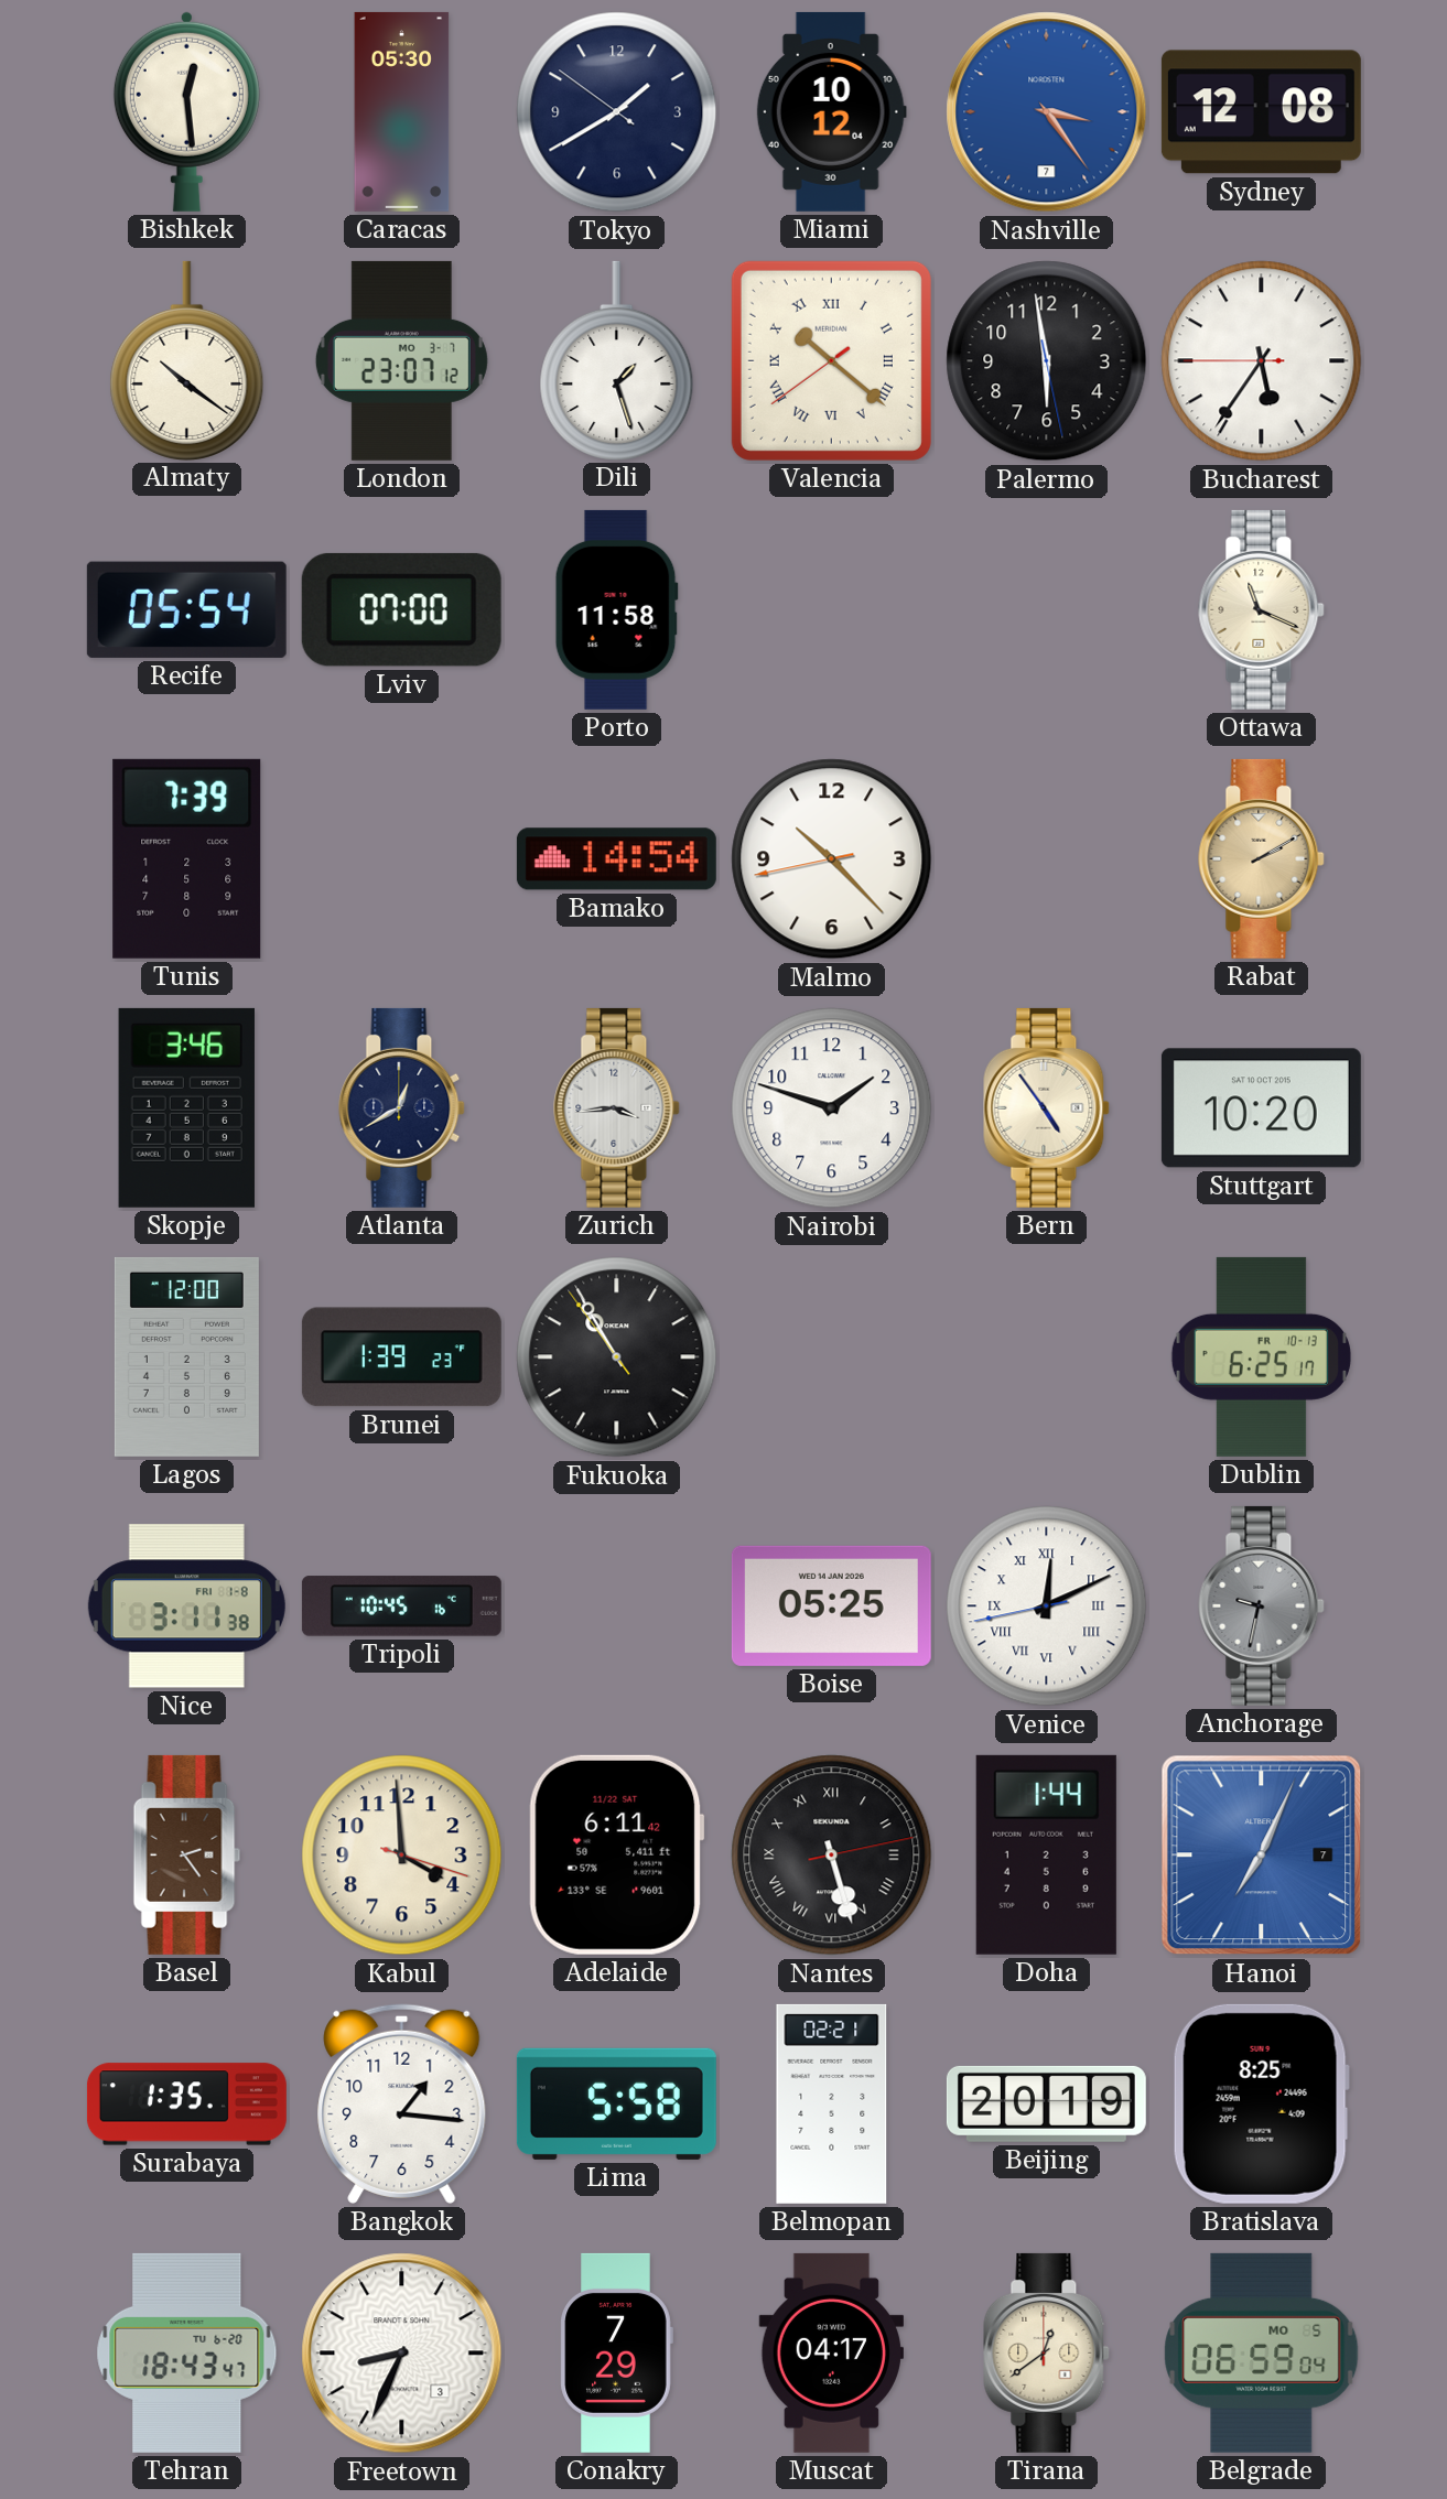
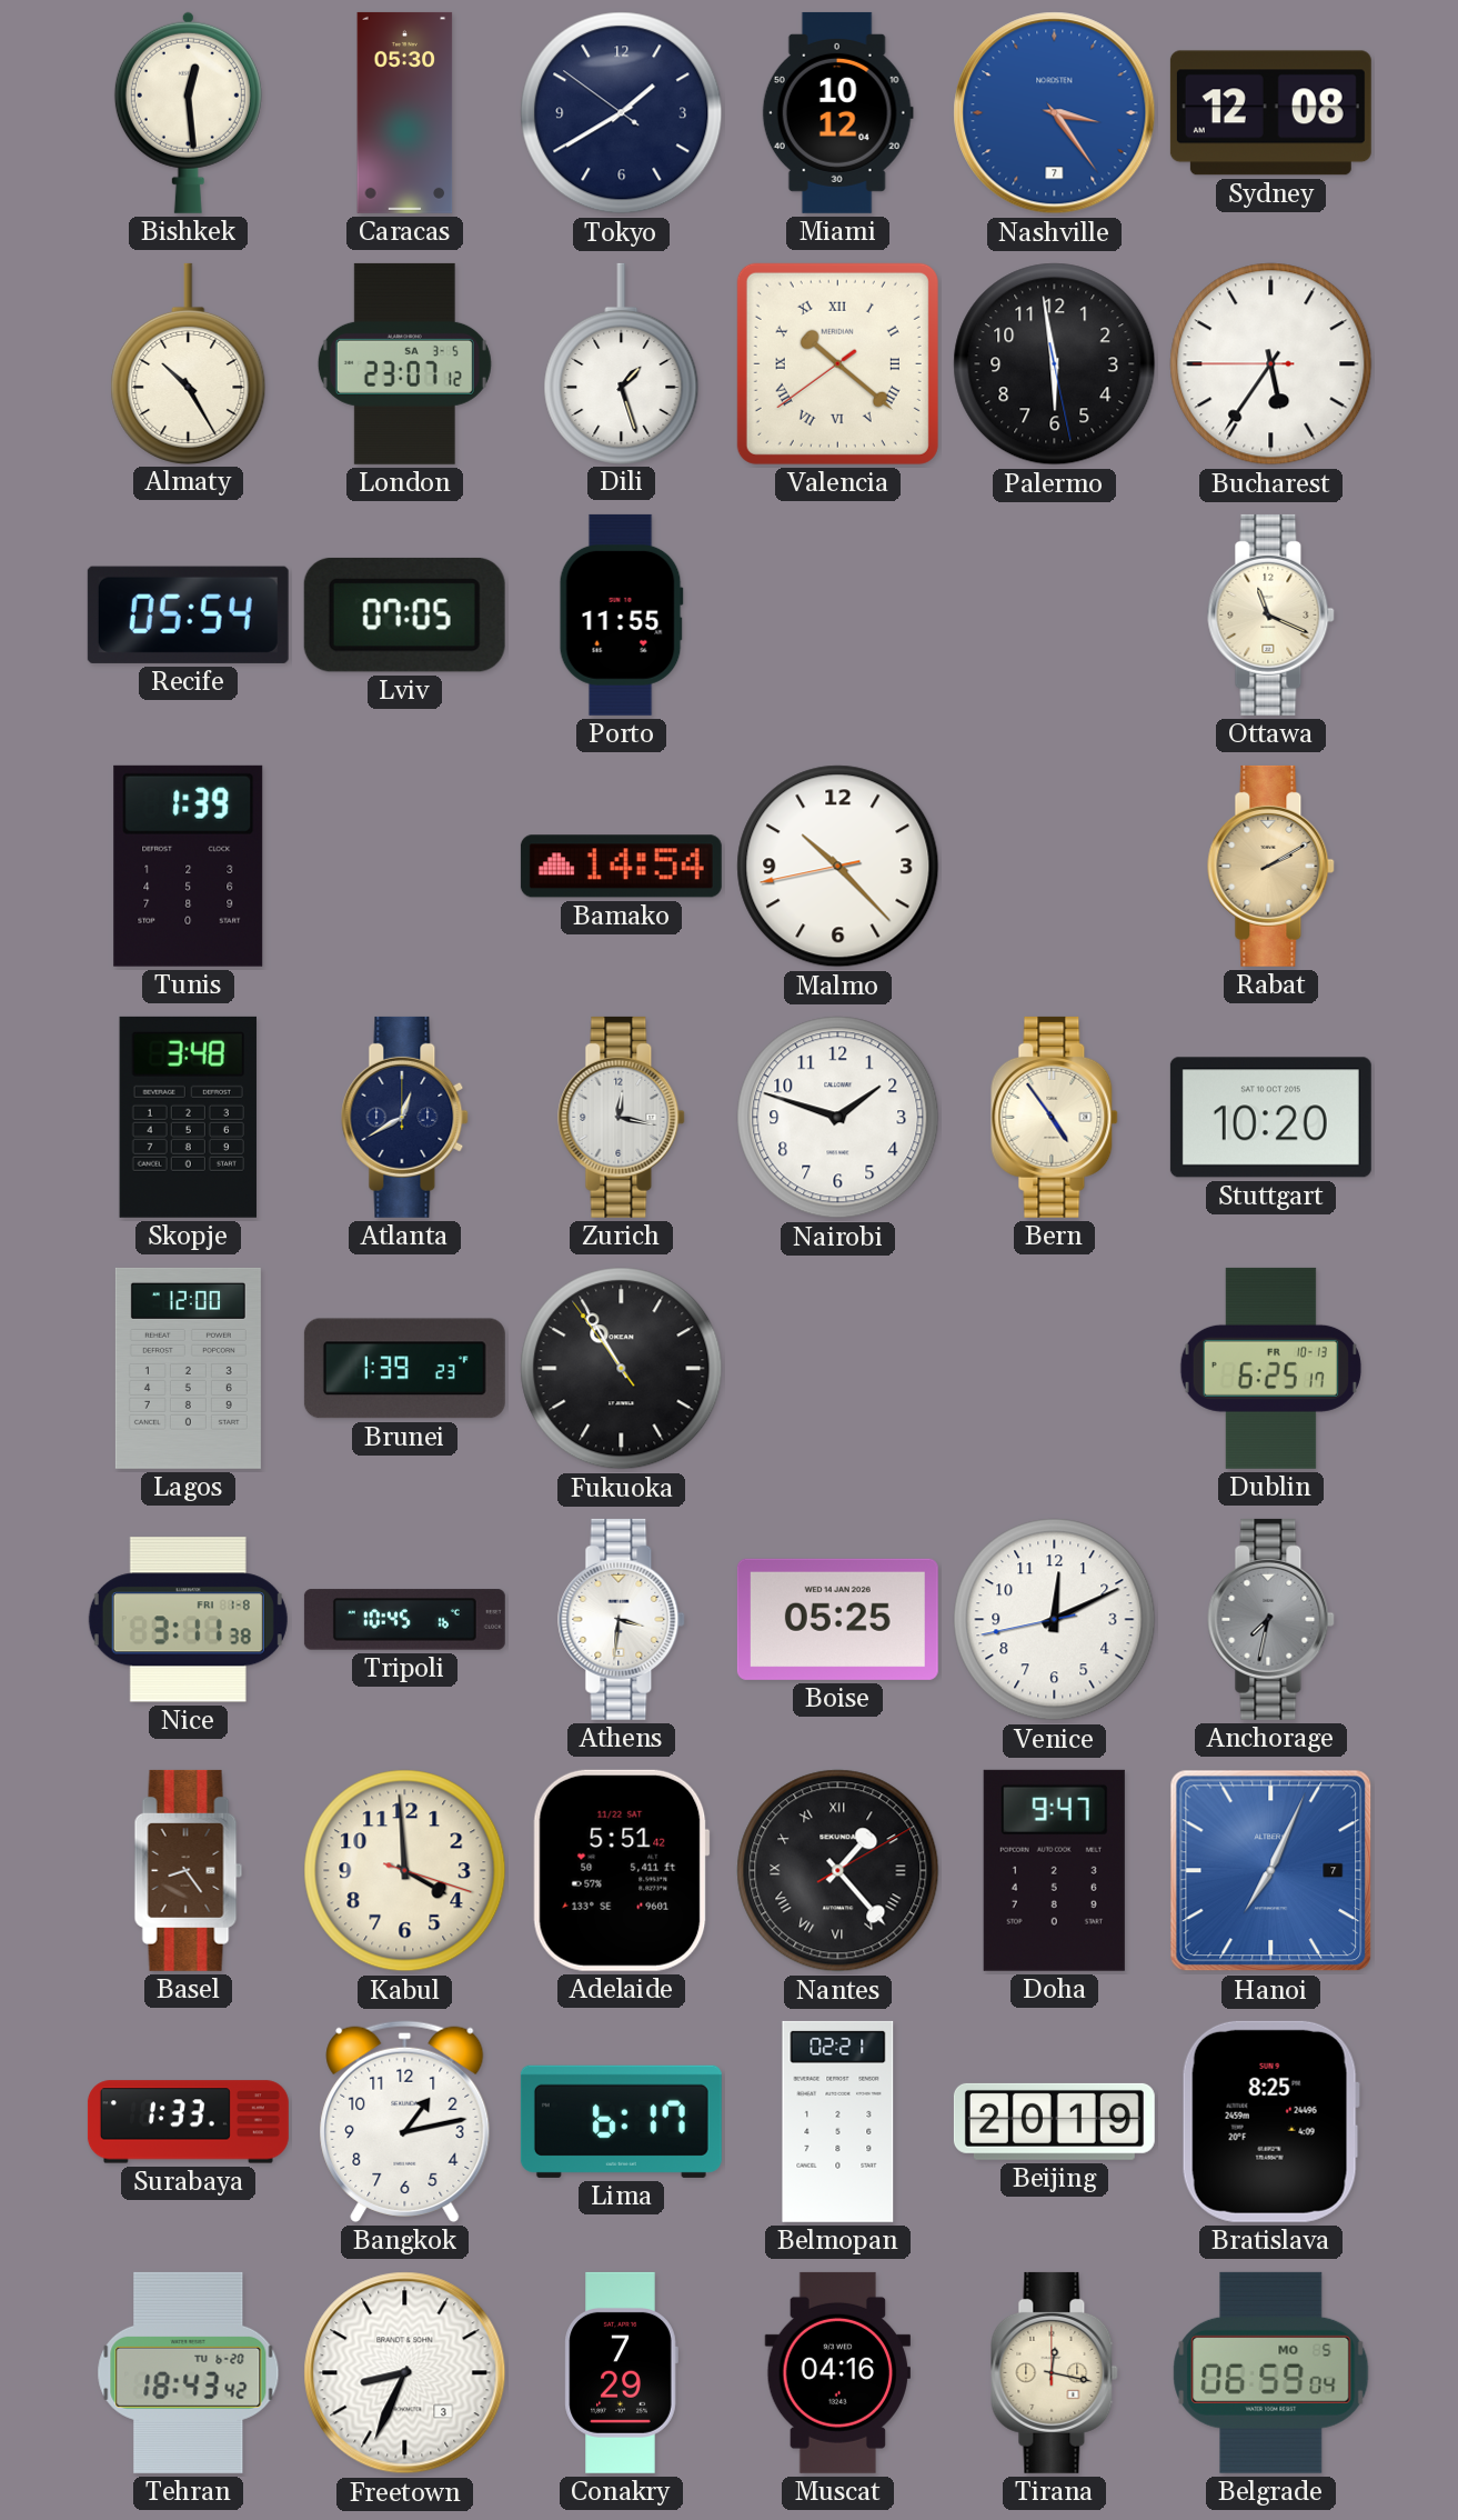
Almaty: 10:21 -> 10:25
London date: MO 3-7 -> SA 3-5
Lviv: 07:00 -> 07:05
Porto: 11:58 -> 11:55
Tunis: 7:39 -> 1:39
Skopje: 3:46 -> 3:48
Zurich: 3:44 -> 12:17
Athens: none -> 3:31
Venice numerals: Roman -> Arabic
Anchorage: 9:32 -> 7:32
Basel: 2:24 -> 8:24
Adelaide: 6:11 -> 5:51
Nantes: 5:27 -> 1:23
Doha: 1:44 -> 9:47
Surabaya: 1:35 -> 1:33
Bangkok: 1:16 -> 1:13
Lima: 5:58 -> 6:17
Tehran: 18:43:47 -> 18:43:42
Muscat: 04:17 -> 04:16
Tirana: 12:39 -> 12:17
